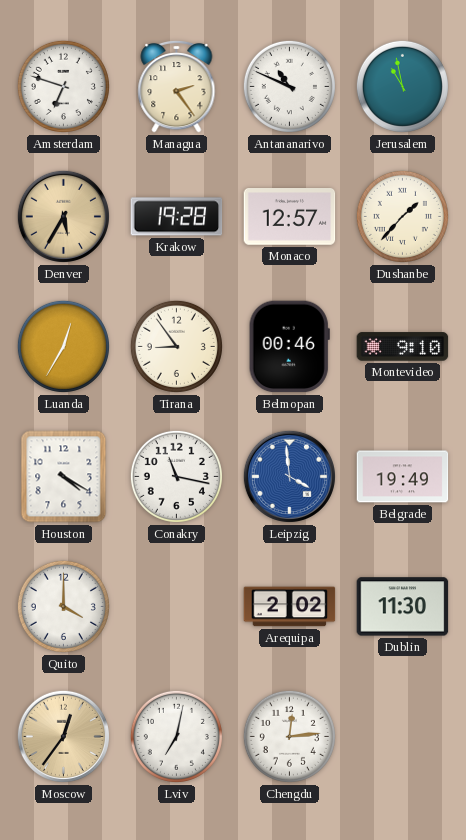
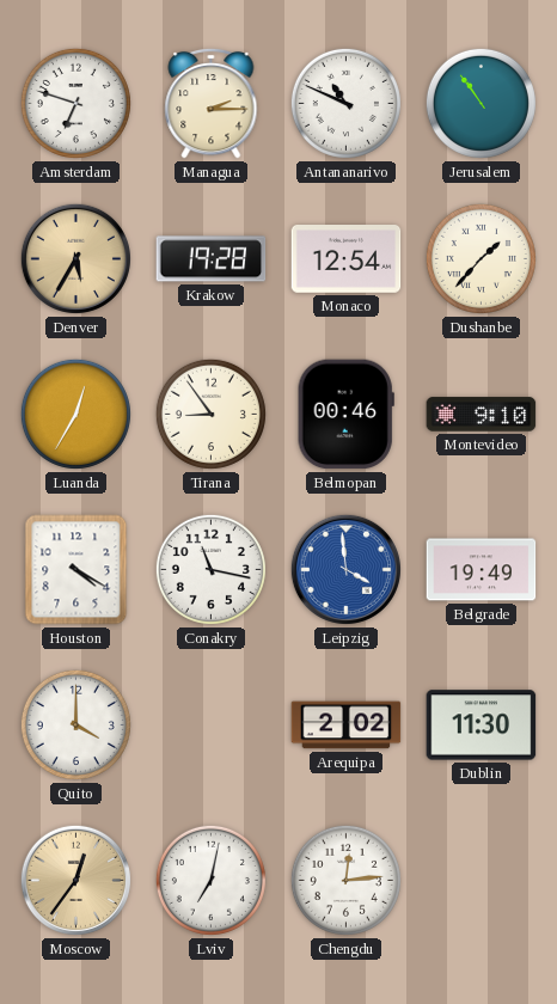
Managua: 2:24 -> 2:15
Jerusalem: 10:58 -> 10:54
Monaco: 12:57 -> 12:54
